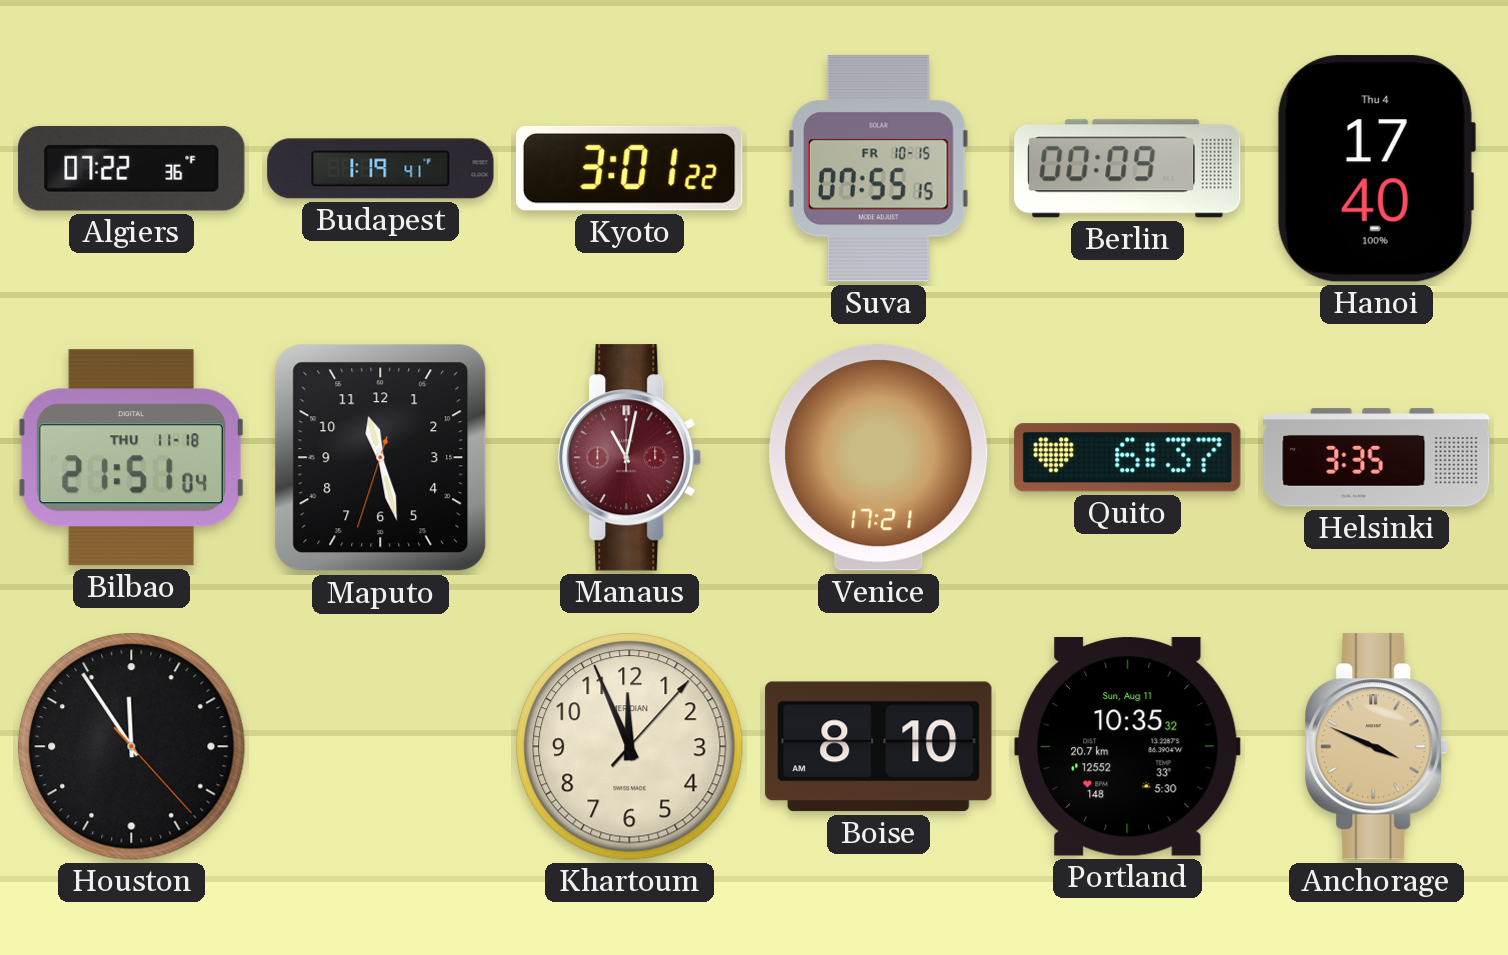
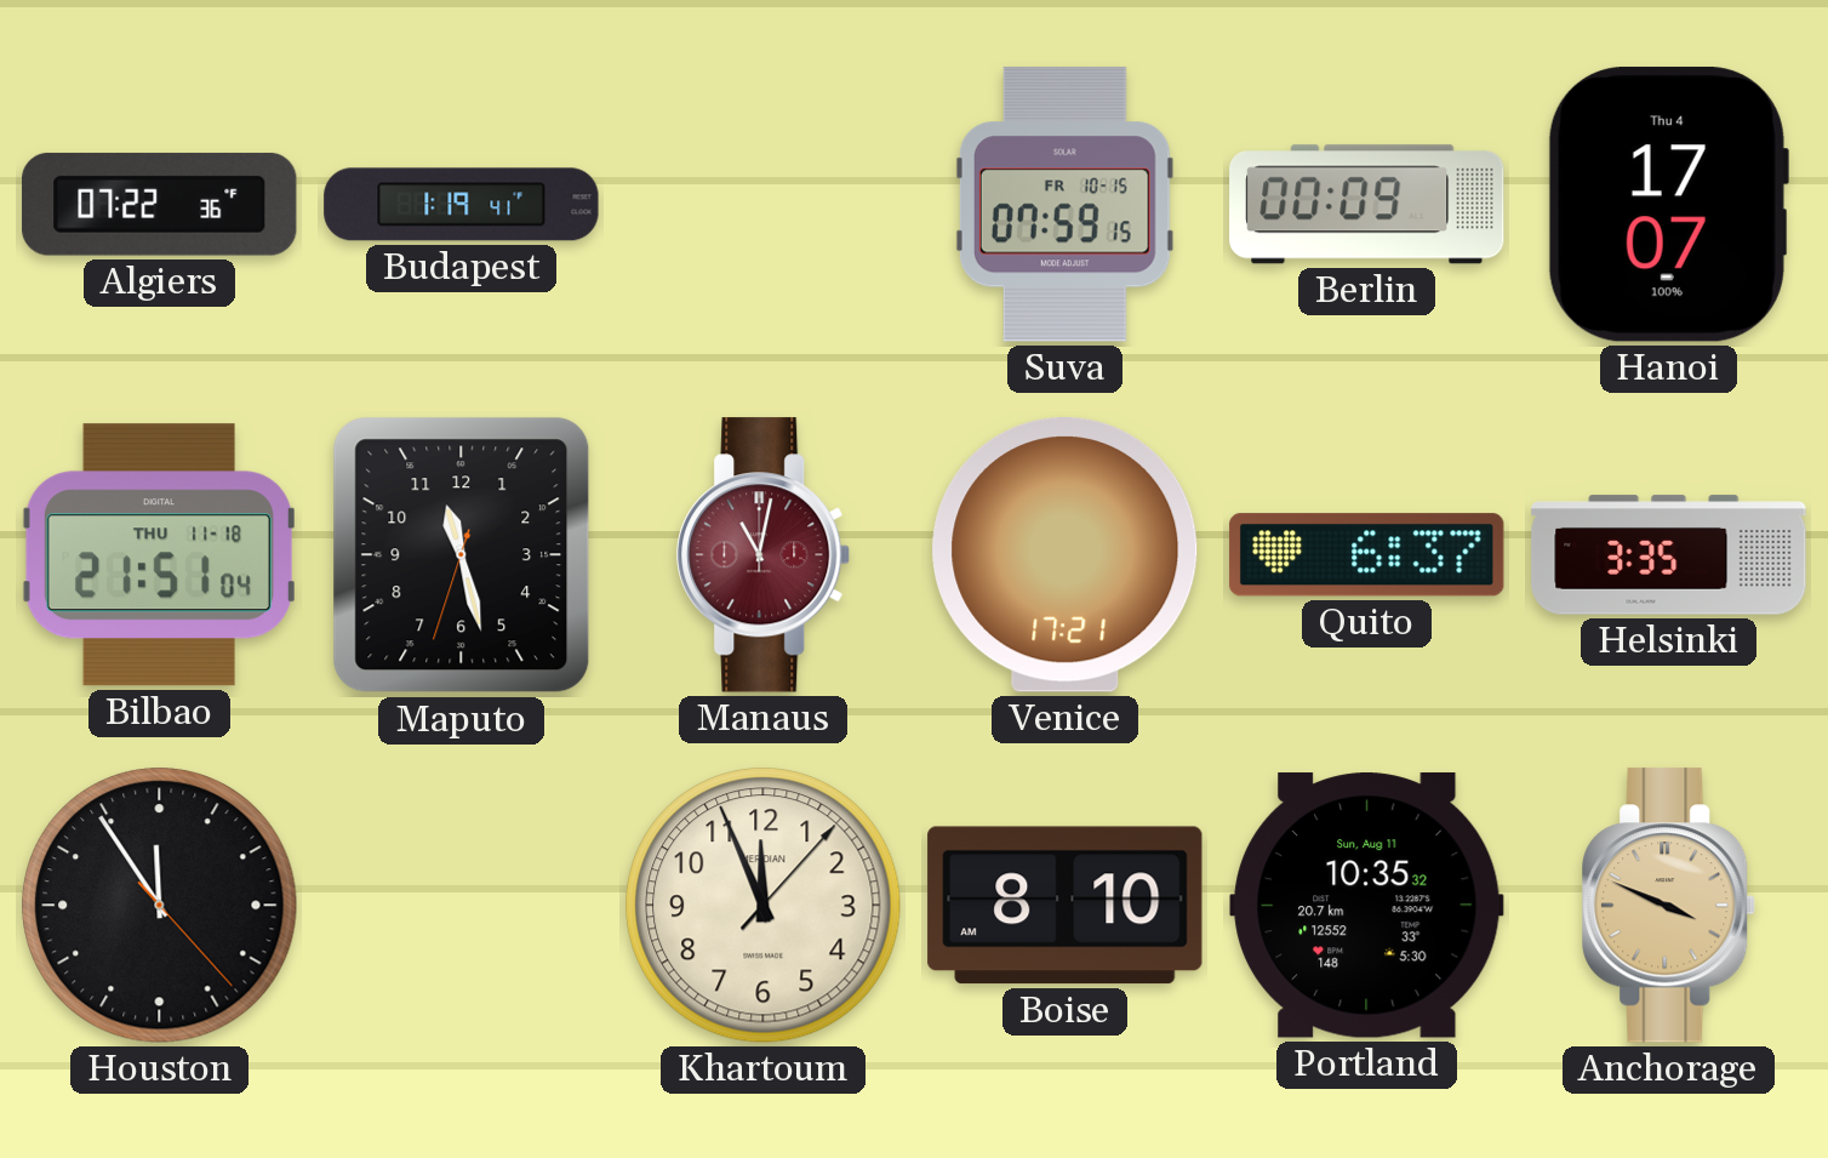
Kyoto: 3:01 -> none
Suva: 07:55 -> 07:59
Hanoi: 17:40 -> 17:07
